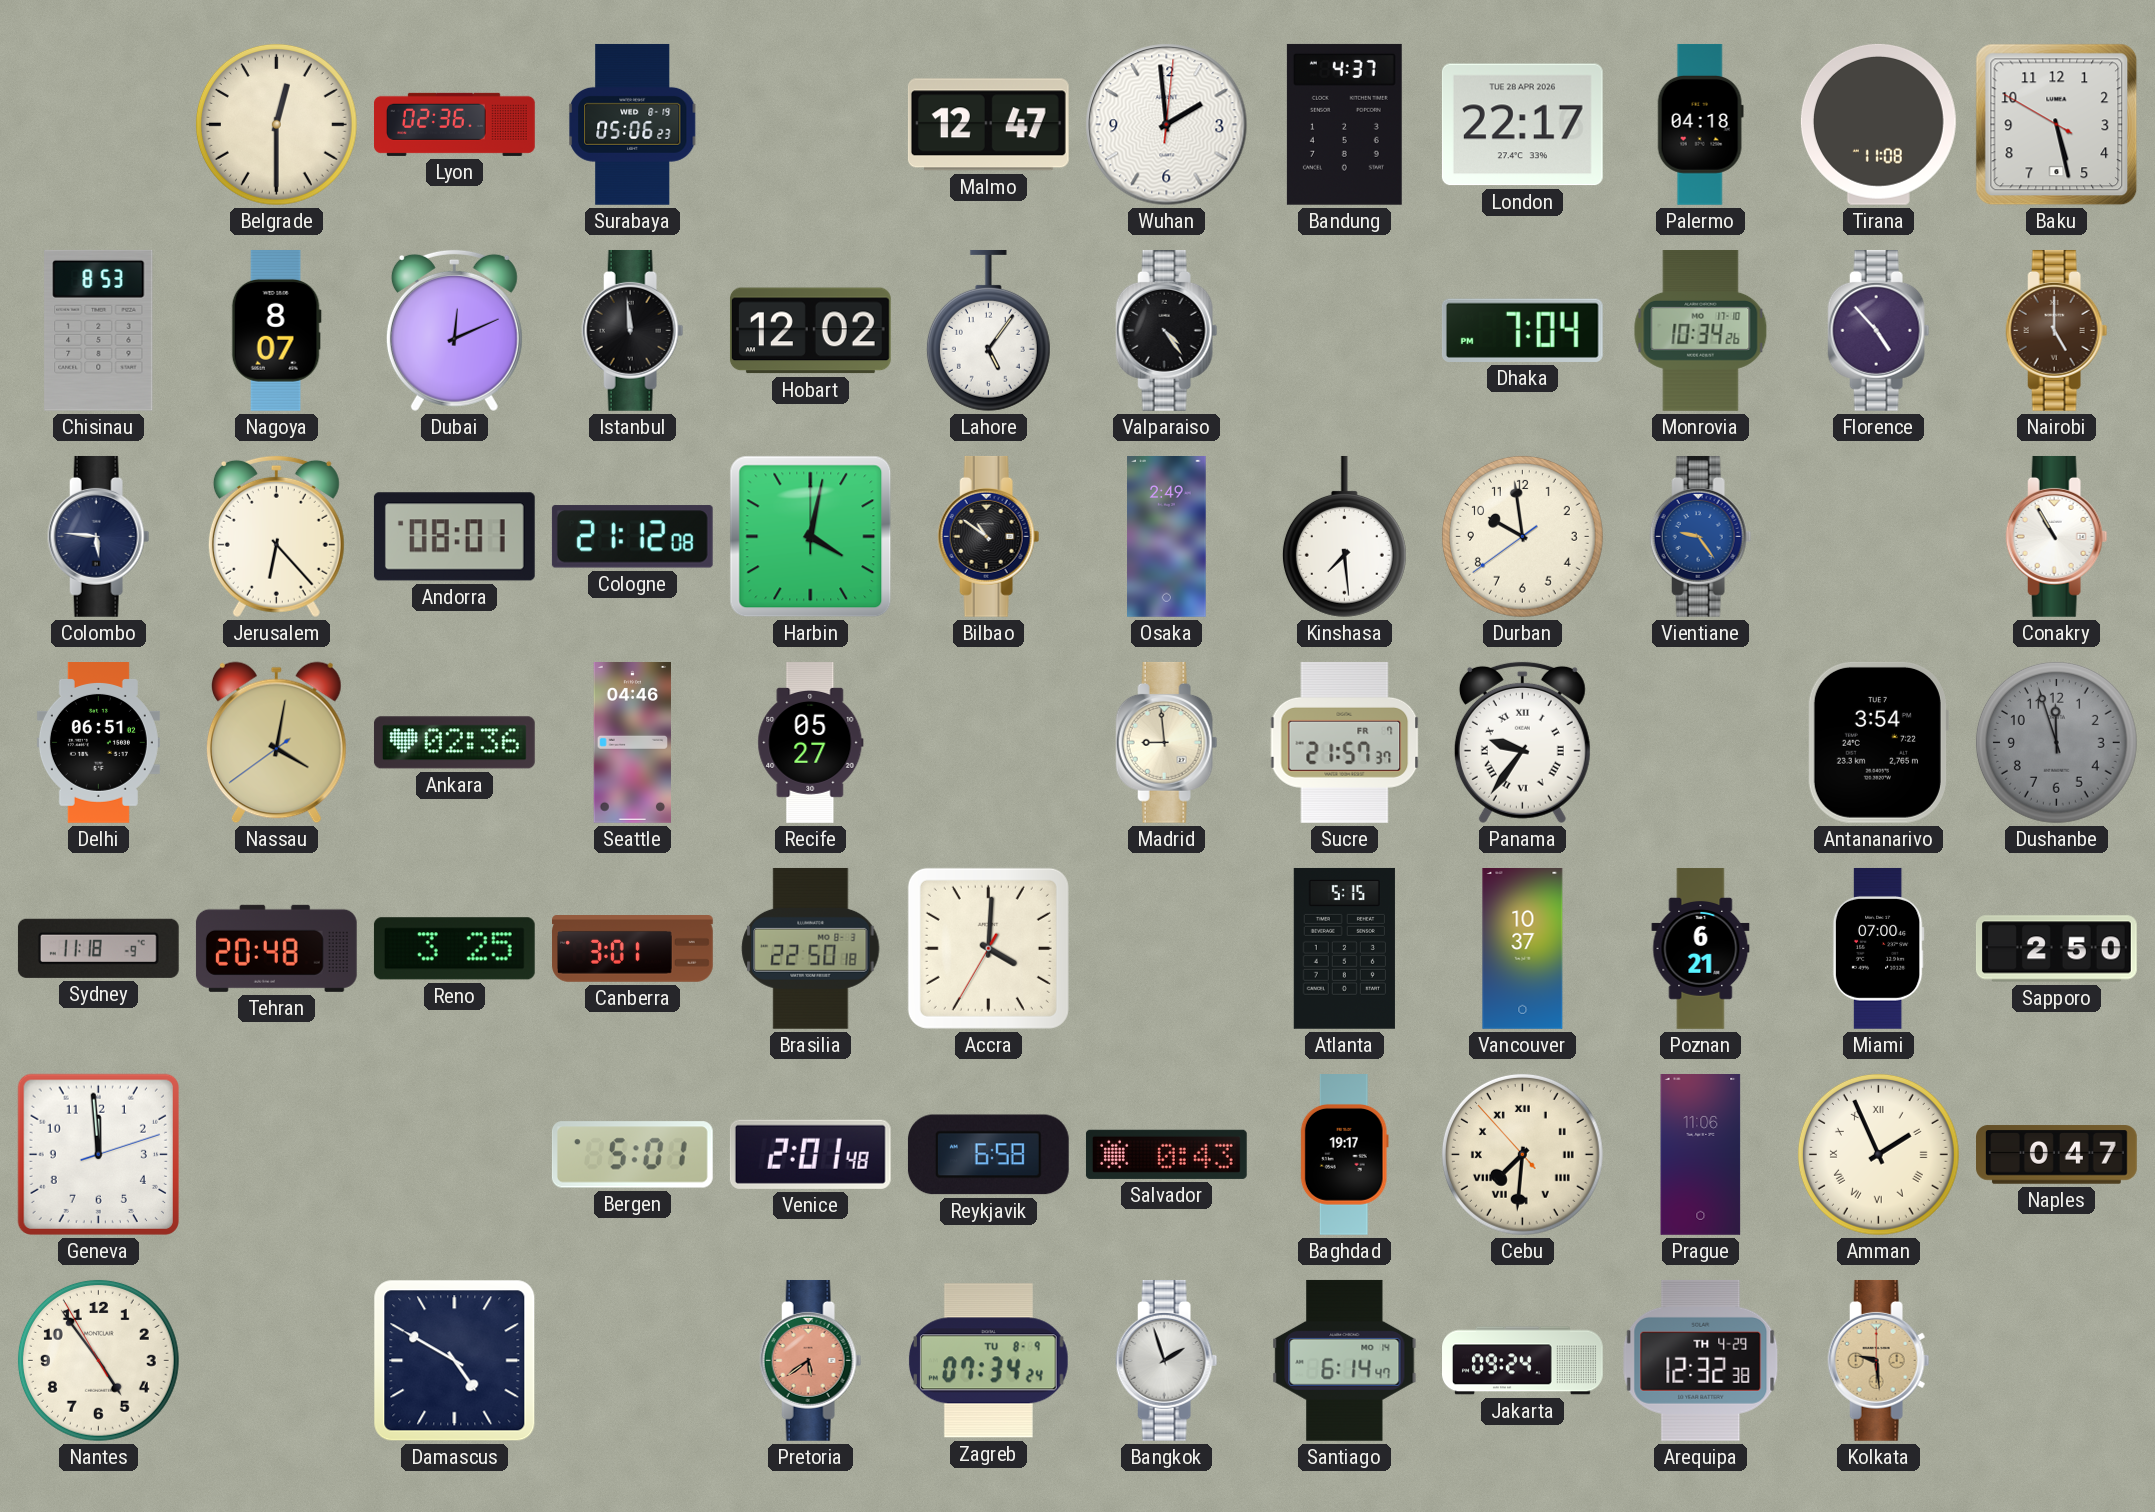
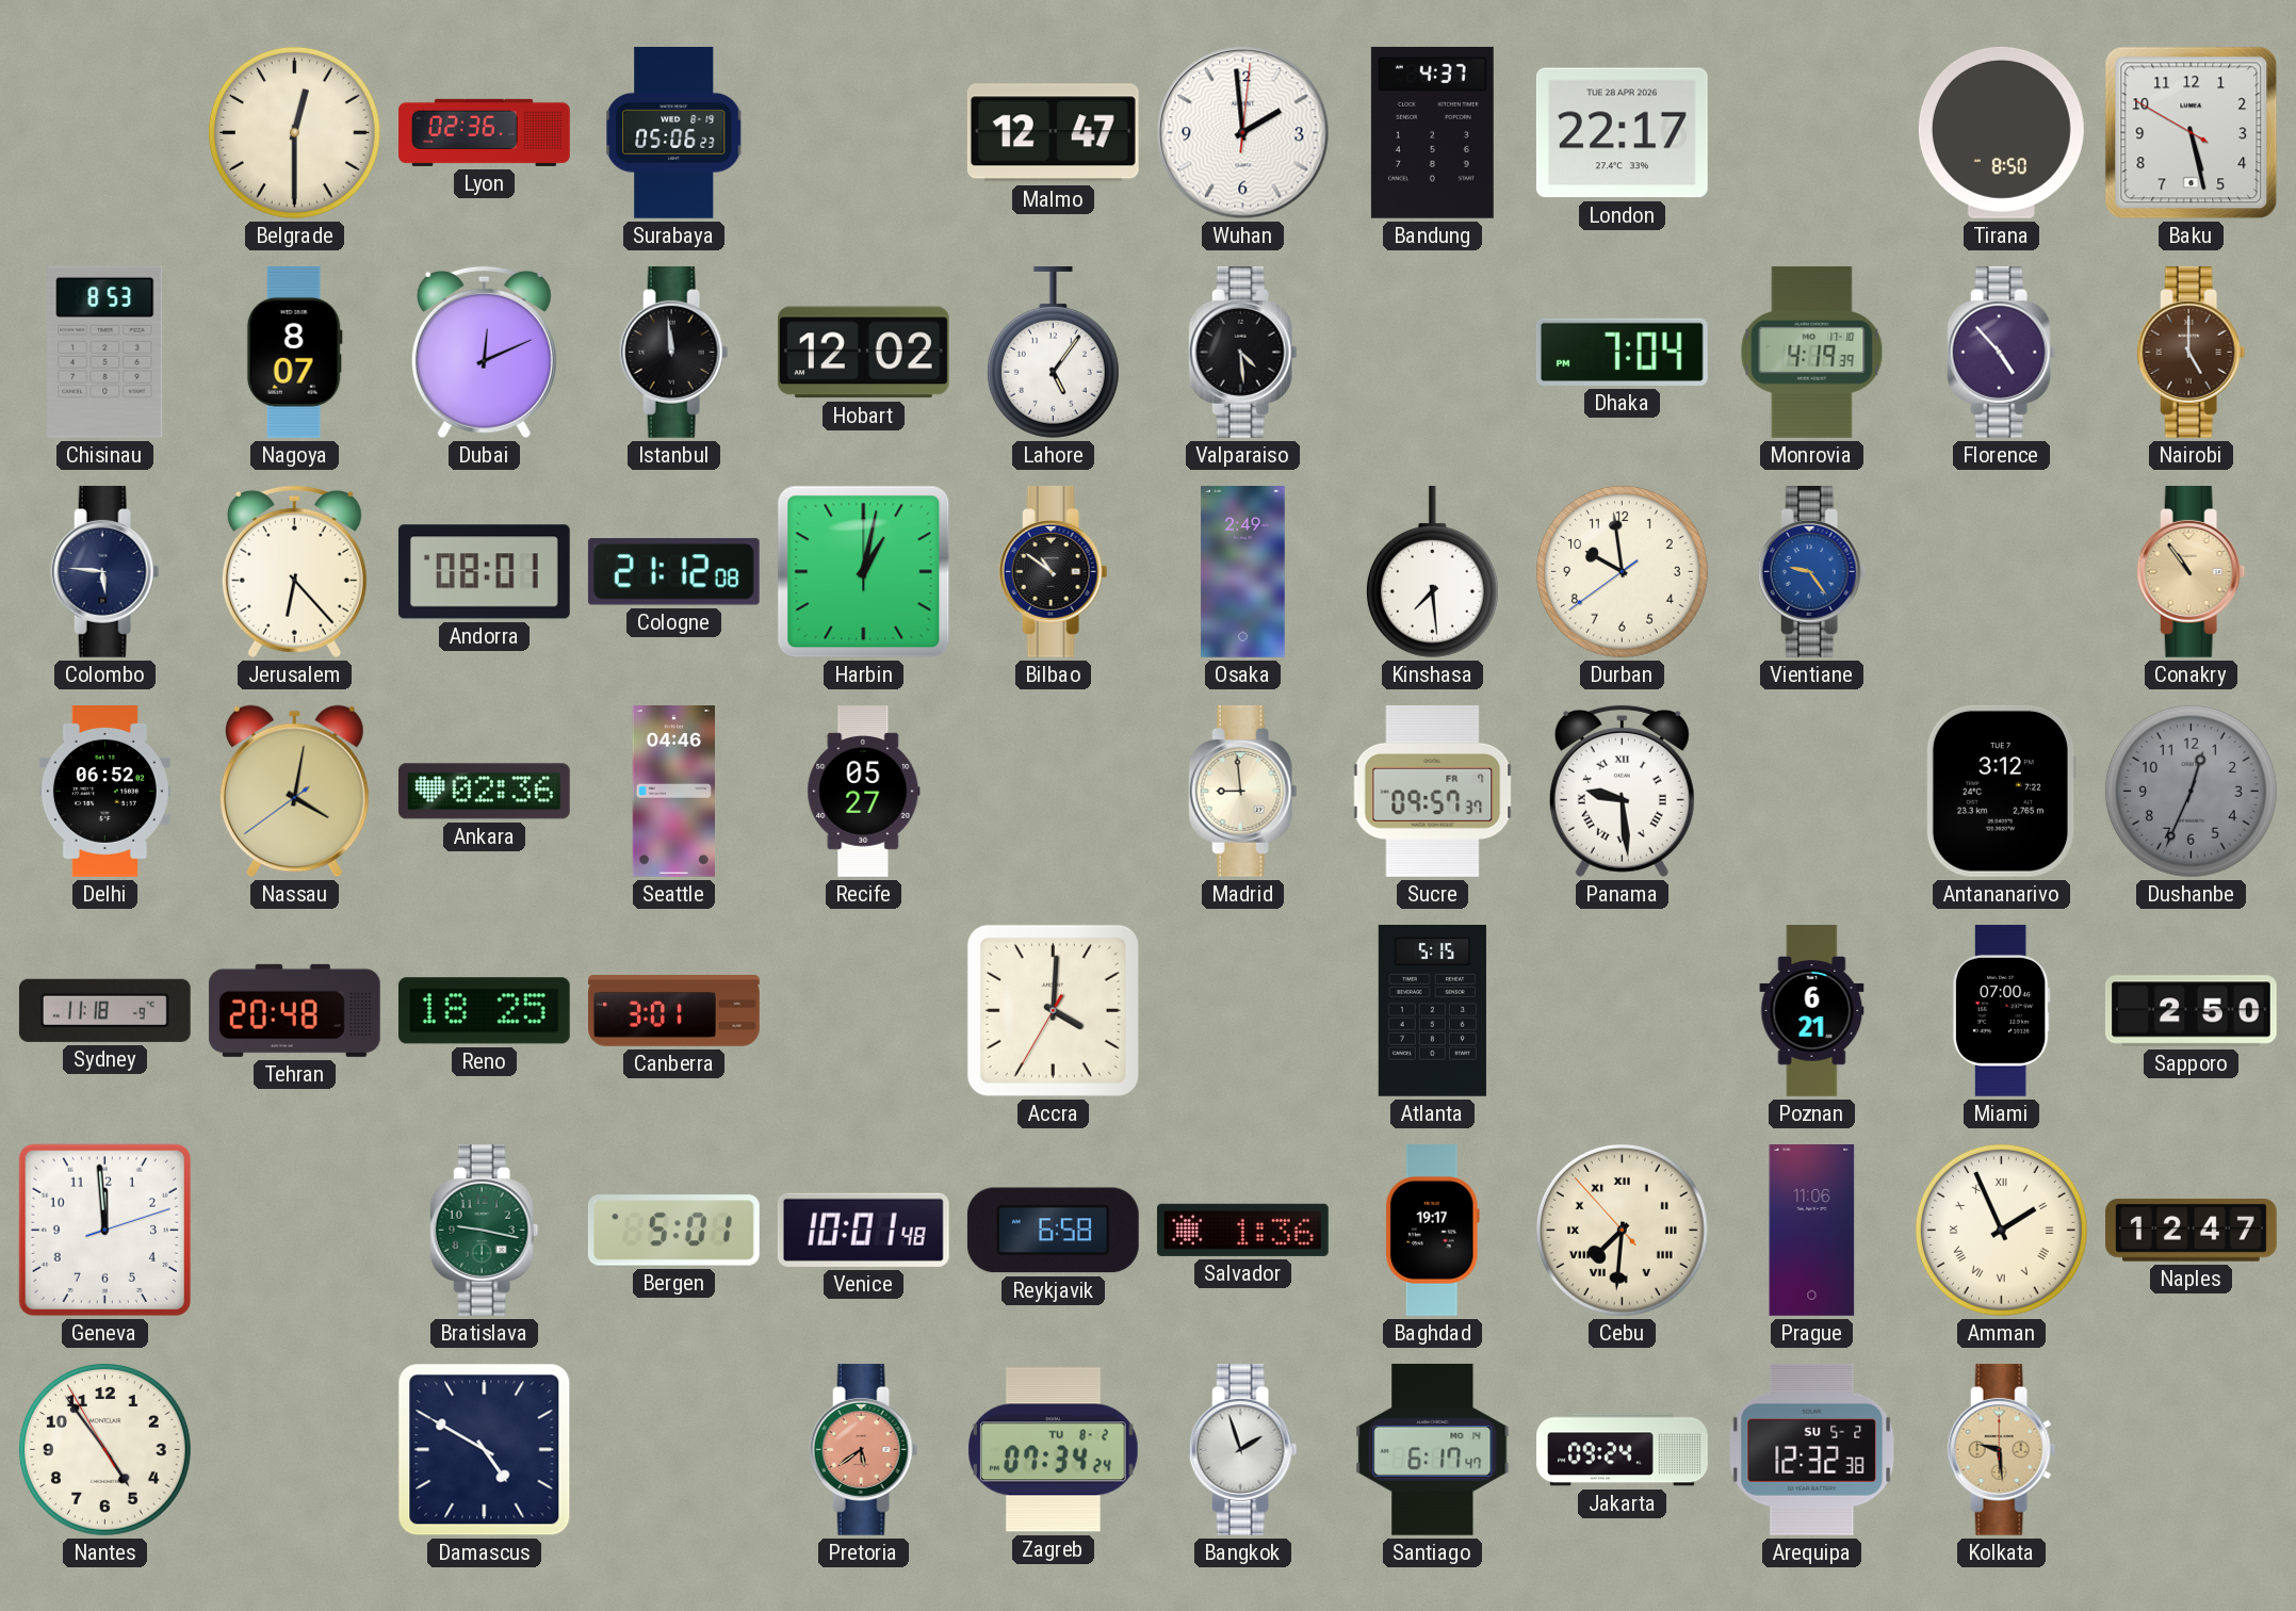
Palermo: 04:18 -> none
Tirana: 11:08 -> 8:50
Valparaiso: 4:24 -> 4:29
Monrovia: 10:34 -> 4:19
Harbin: 4:02 -> 1:02
Conakry: 10:55 -> 10:54
Conakry dial: white -> champagne
Delhi: 06:51 -> 06:52
Sucre: 21:57 -> 09:57
Panama: 9:36 -> 9:29
Antananarivo: 3:54 -> 3:12
Dushanbe: 11:57 -> 12:34
Reno: 3:25 -> 18:25
Brasilia: 22:50 -> none
Vancouver: 10:37 -> none
Bratislava: none -> 9:17
Venice: 2:01 -> 10:01
Salvador: 0:43 -> 1:36
Naples: 0:47 -> 12:47
Zagreb date: TU 8-9 -> TU 8-2
Santiago: 6:14 -> 6:17
Arequipa date: TH 4-29 -> SU 5-2
